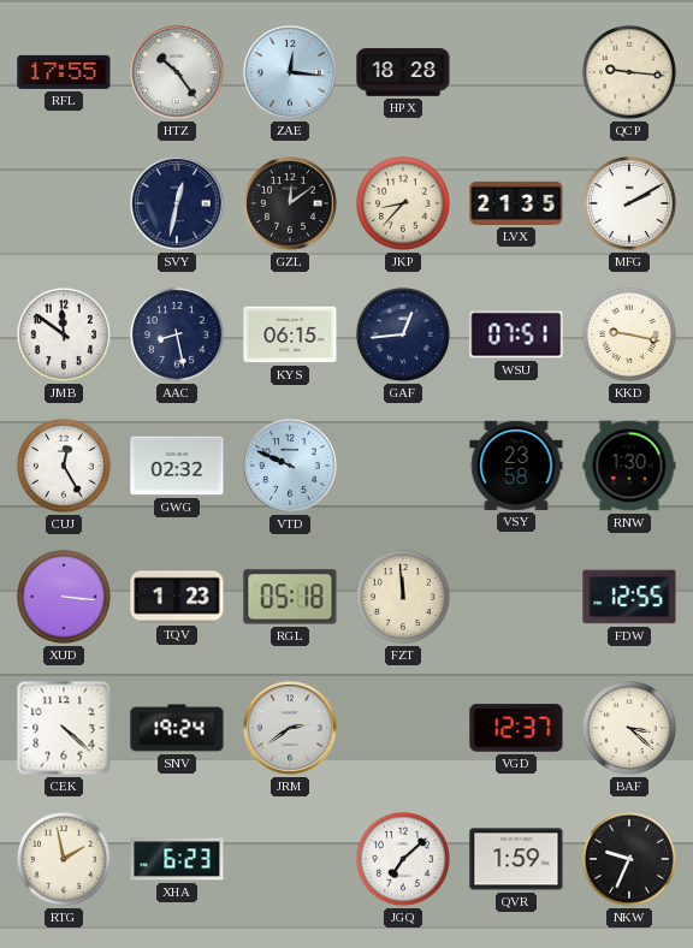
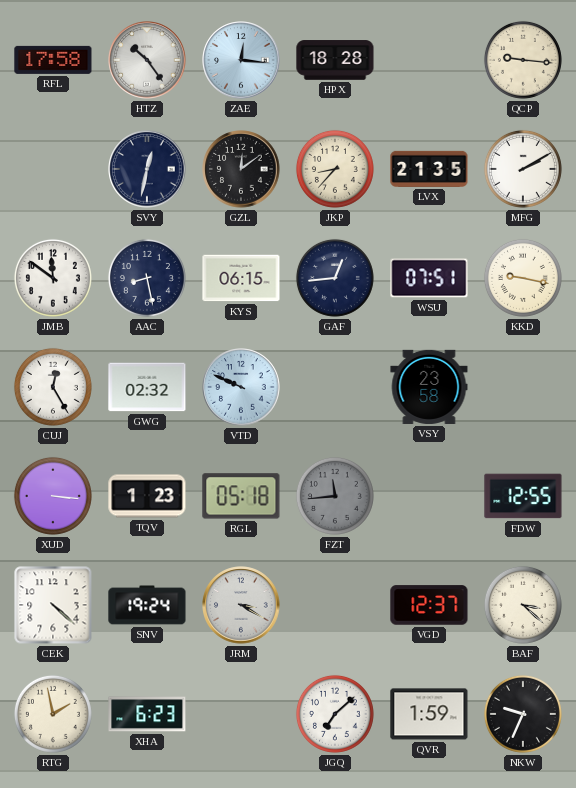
RFL: 17:55 -> 17:58
RNW: 1:30 -> none
FZT: 11:59 -> 11:44
FZT dial: cream -> grey
JRM: 2:39 -> 3:20
